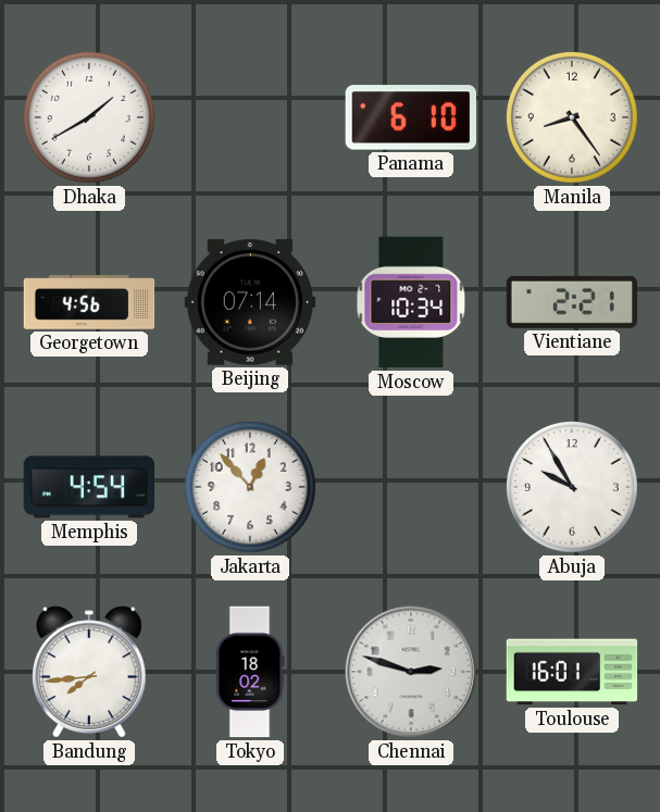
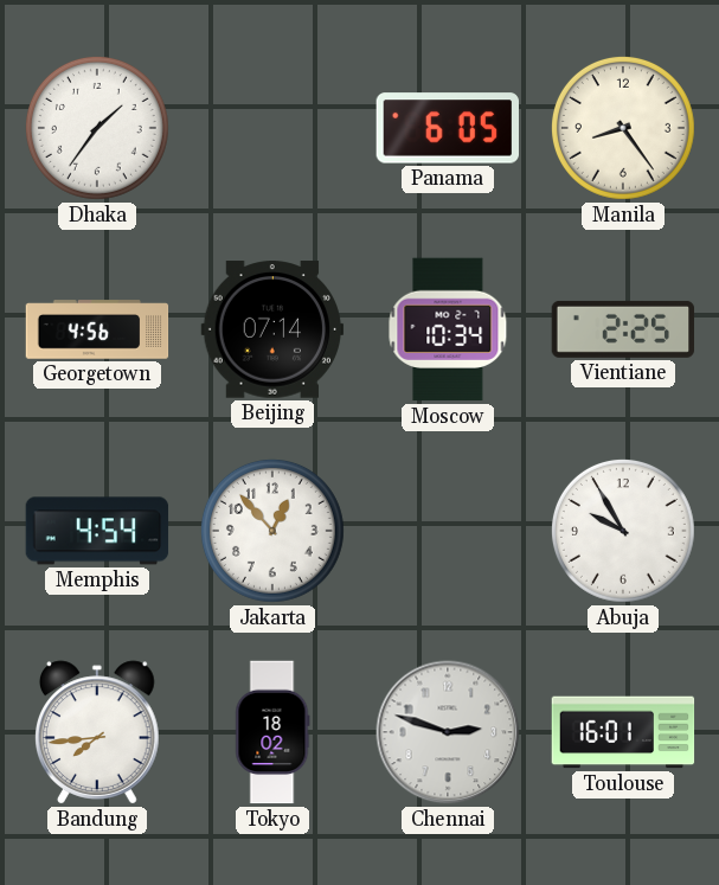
Dhaka: 1:40 -> 1:36
Panama: 6:10 -> 6:05
Vientiane: 2:21 -> 2:25
